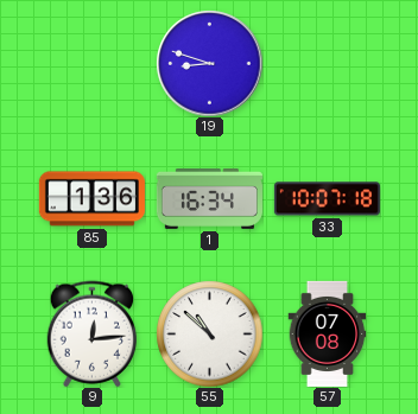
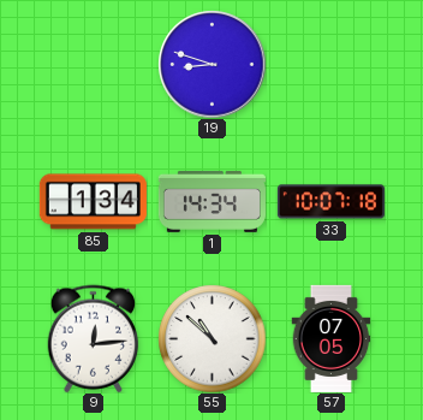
85: 1:36 -> 1:34
1: 16:34 -> 14:34
57: 07:08 -> 07:05
